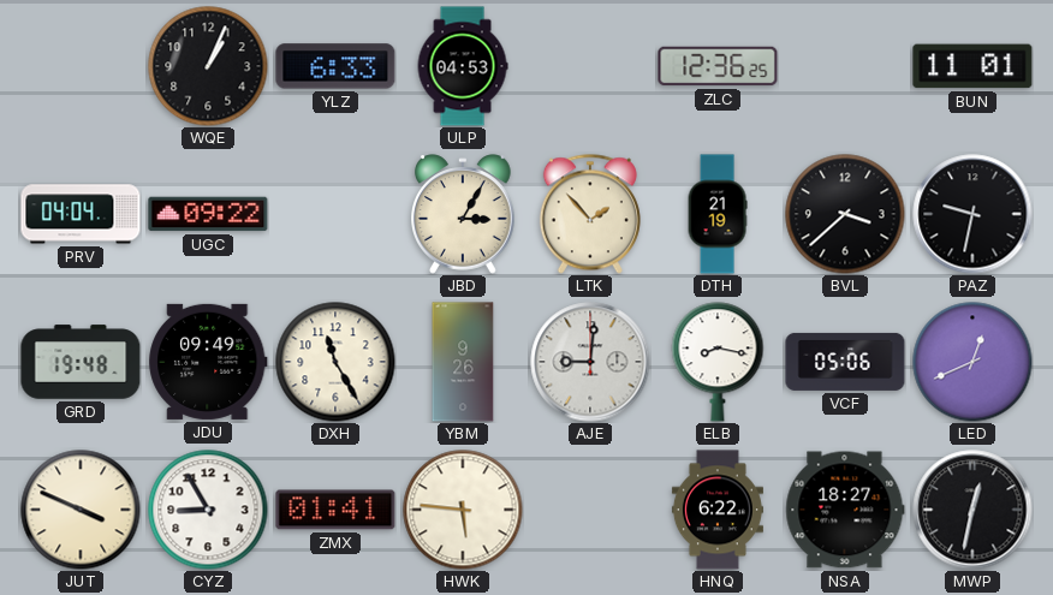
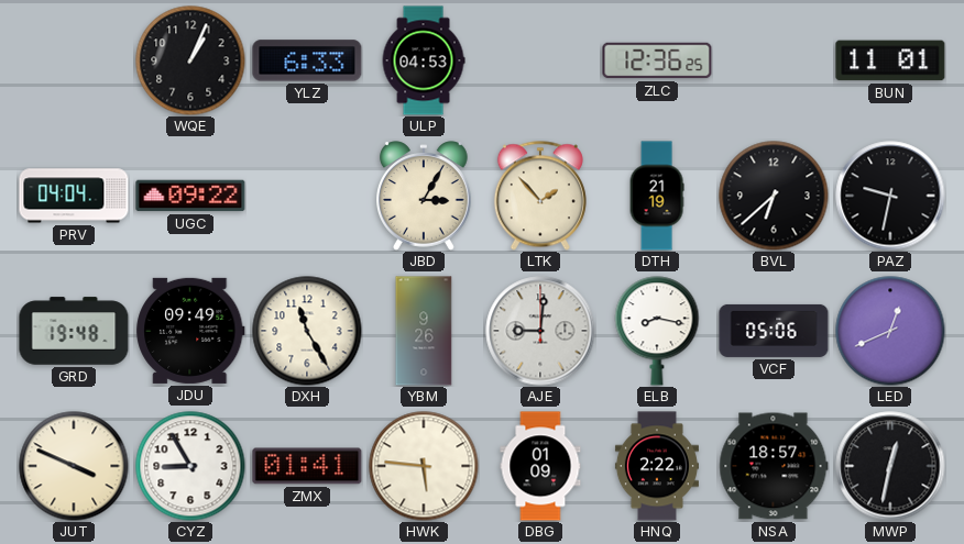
BVL: 3:38 -> 6:38
DBG: none -> 01:09
HNQ: 6:22 -> 2:22
NSA: 18:27 -> 18:57
